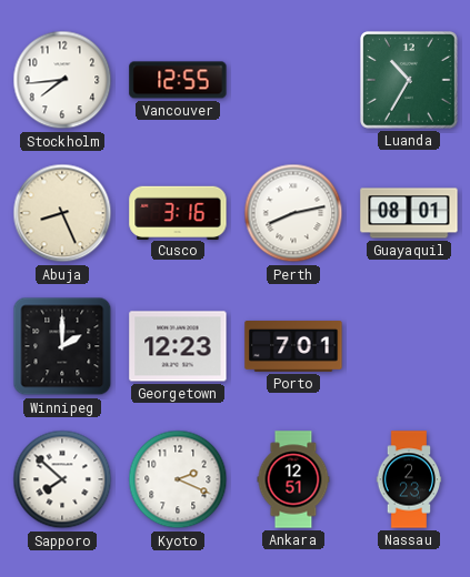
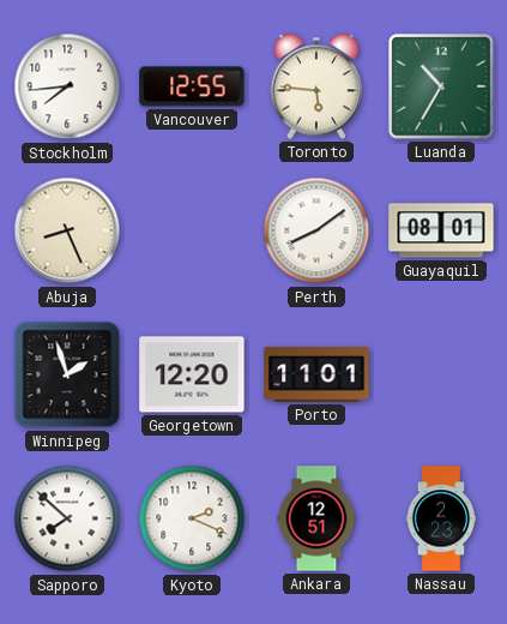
Toronto: none -> 5:46
Cusco: 3:16 -> none
Perth: 8:13 -> 8:09
Winnipeg: 2:00 -> 1:57
Georgetown: 12:23 -> 12:20
Porto: 7:01 -> 11:01
